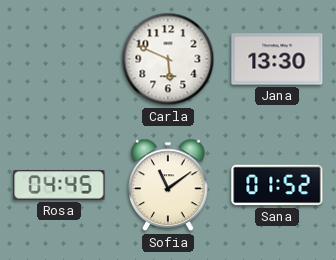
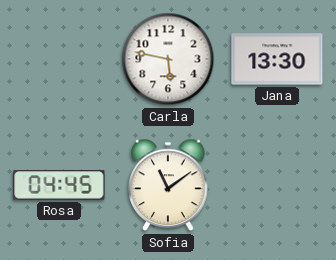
Carla: 5:49 -> 5:47
Sana: 01:52 -> none
